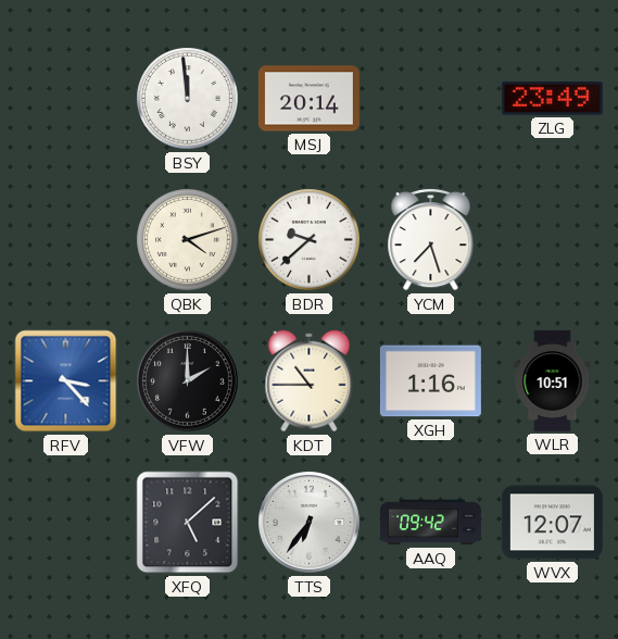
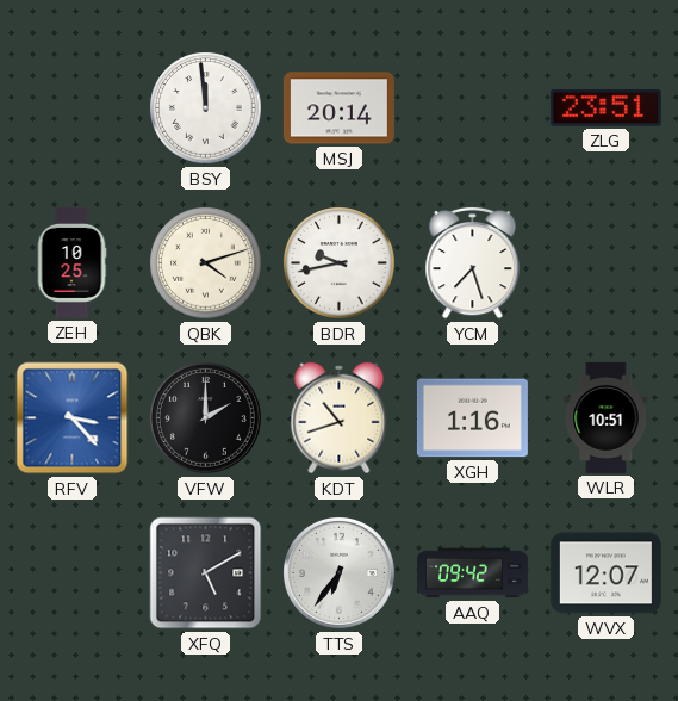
ZLG: 23:49 -> 23:51
ZEH: none -> 10:25
BDR: 9:38 -> 9:43
KDT: 10:45 -> 10:42
XFQ: 5:08 -> 5:10
